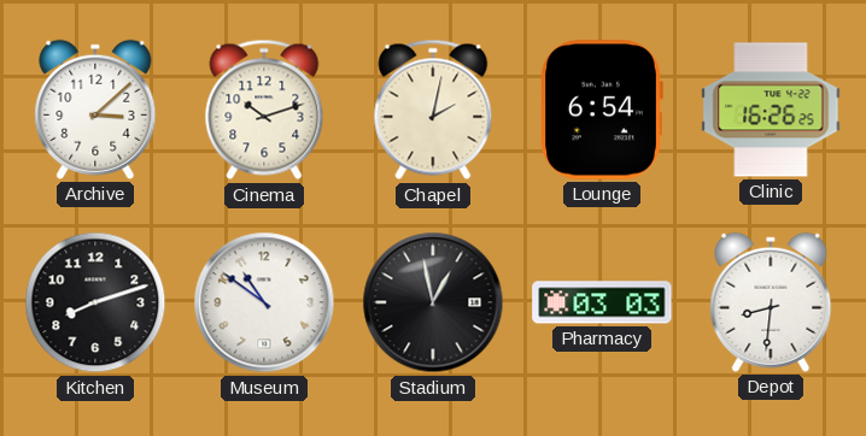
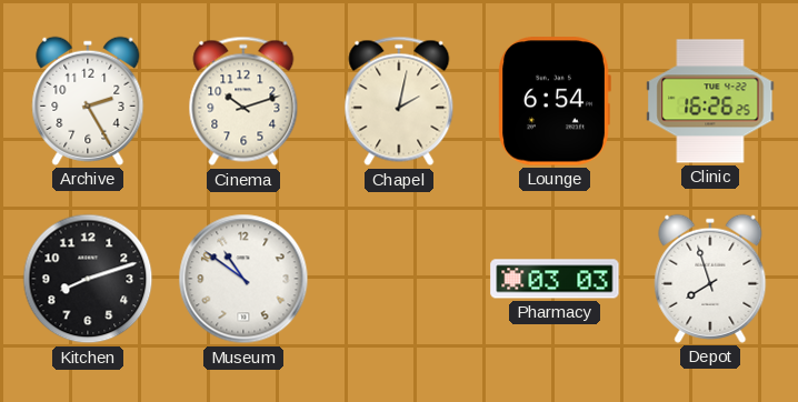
Archive: 3:08 -> 2:25
Stadium: 12:58 -> none
Depot: 8:31 -> 7:57
